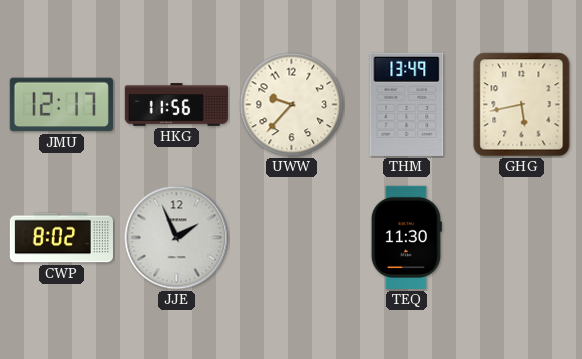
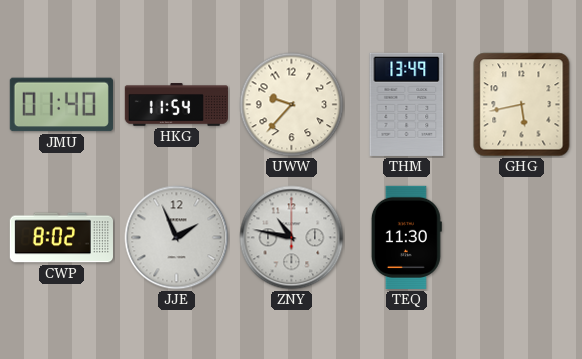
JMU: 12:17 -> 01:40
HKG: 11:56 -> 11:54
ZNY: none -> 10:47
